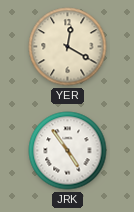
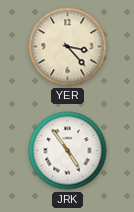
YER: 12:20 -> 3:23
